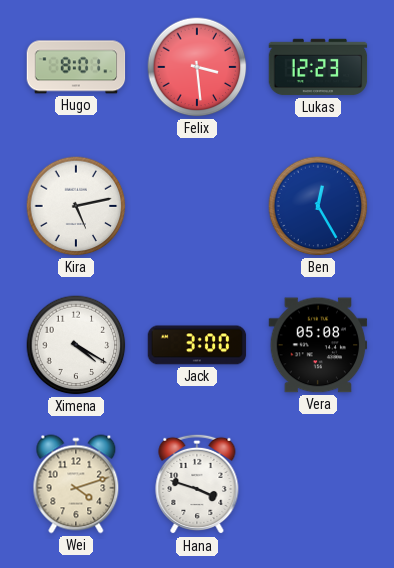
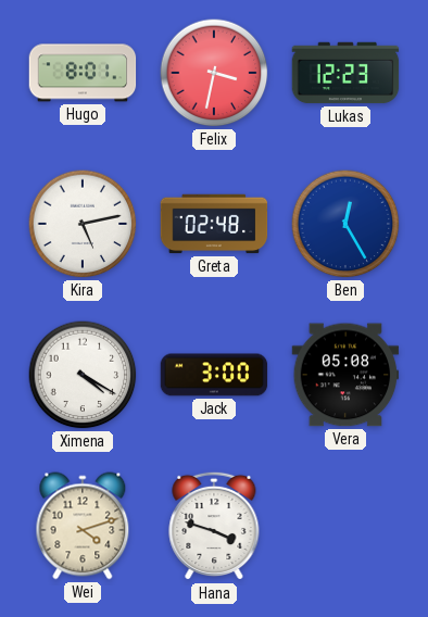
Felix: 3:29 -> 3:32
Greta: none -> 02:48
